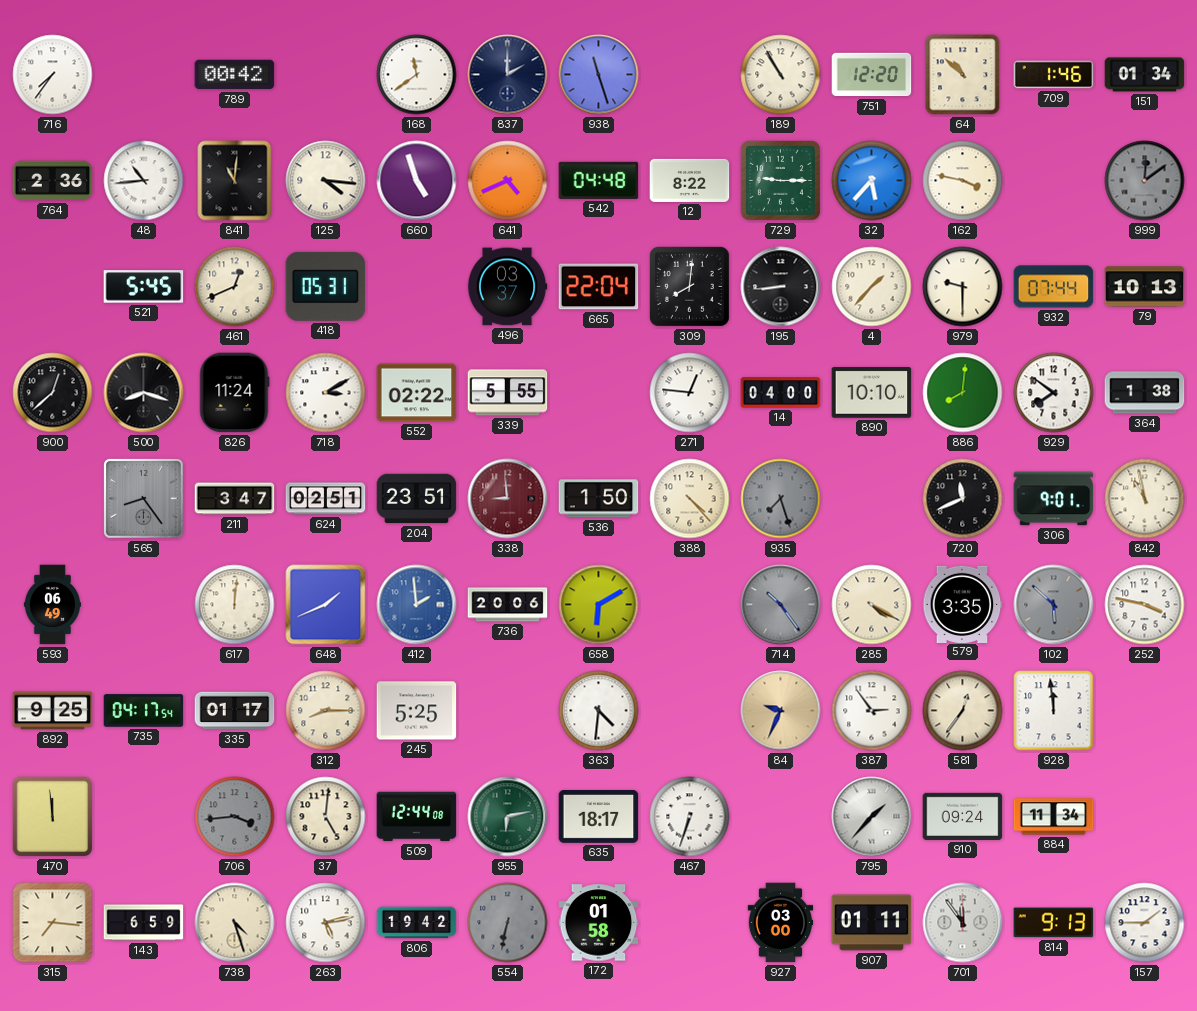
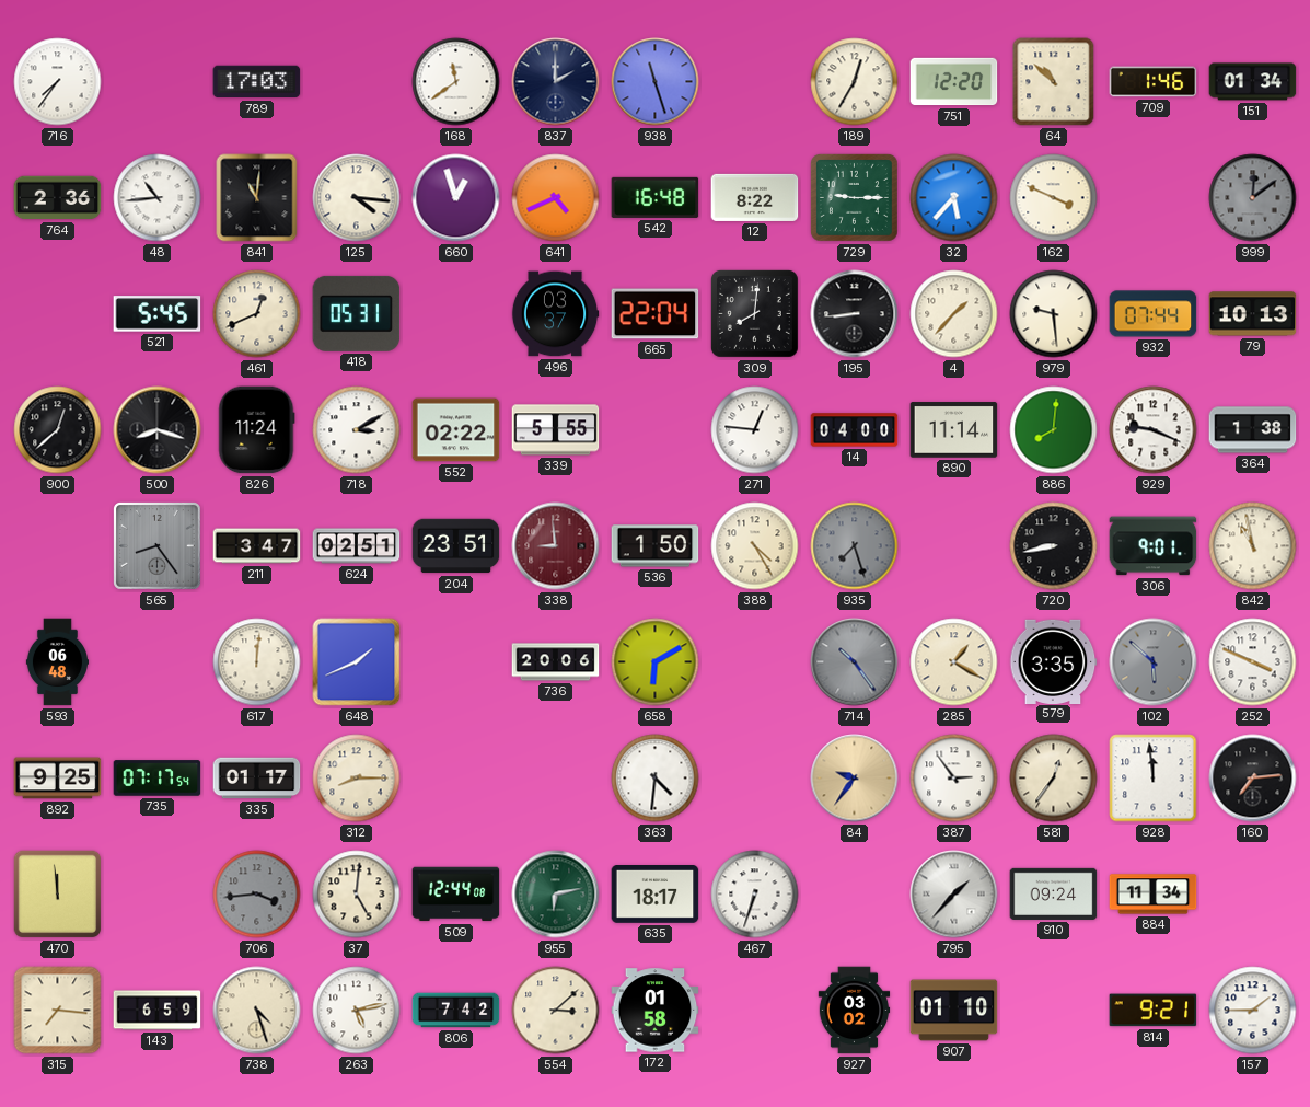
789: 00:42 -> 17:03
189: 10:55 -> 12:35
660: 4:57 -> 12:57
542: 04:48 -> 16:48
162: 3:47 -> 3:49
979: 9:30 -> 9:29
890: 10:10 -> 11:14
929: 7:51 -> 9:19
388: 4:23 -> 4:25
720: 11:41 -> 8:43
593: 06:49 -> 06:48
412: 1:59 -> none
285: 4:20 -> 1:20
252: 3:47 -> 3:49
735: 04:17 -> 07:17
245: 5:25 -> none
84: 9:34 -> 9:36
160: none -> 7:14
806: 19:42 -> 7:42
554: 6:32 -> 3:08
554 dial: grey -> cream
927: 03:00 -> 03:02
907: 01:11 -> 01:10
701: 11:54 -> none
814: 9:13 -> 9:21
